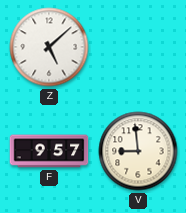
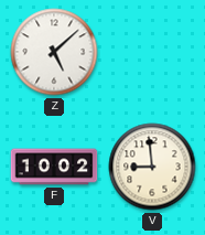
F: 9:57 -> 10:02
